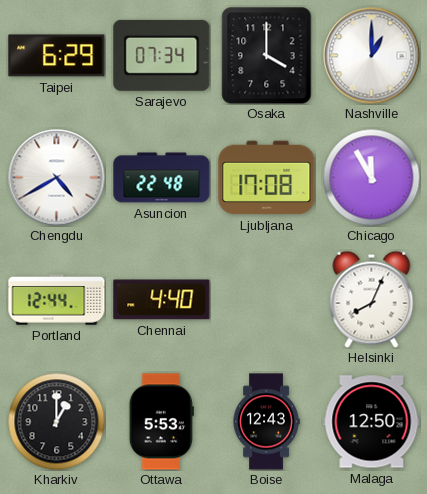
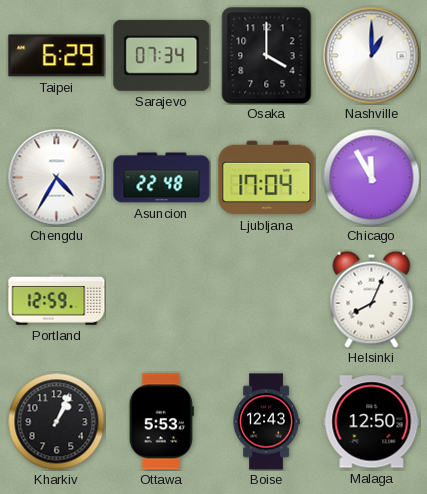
Chengdu: 4:40 -> 4:35
Ljubljana: 17:08 -> 17:04
Portland: 12:44 -> 12:59
Chennai: 4:40 -> none
Kharkiv: 1:00 -> 1:04
